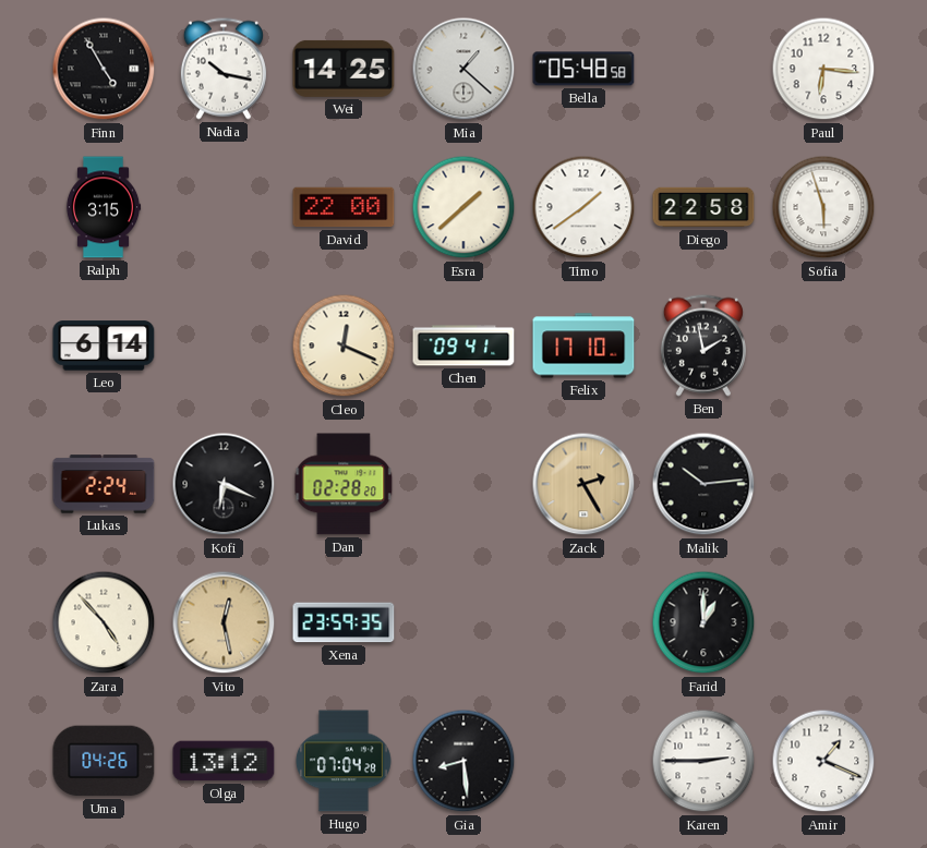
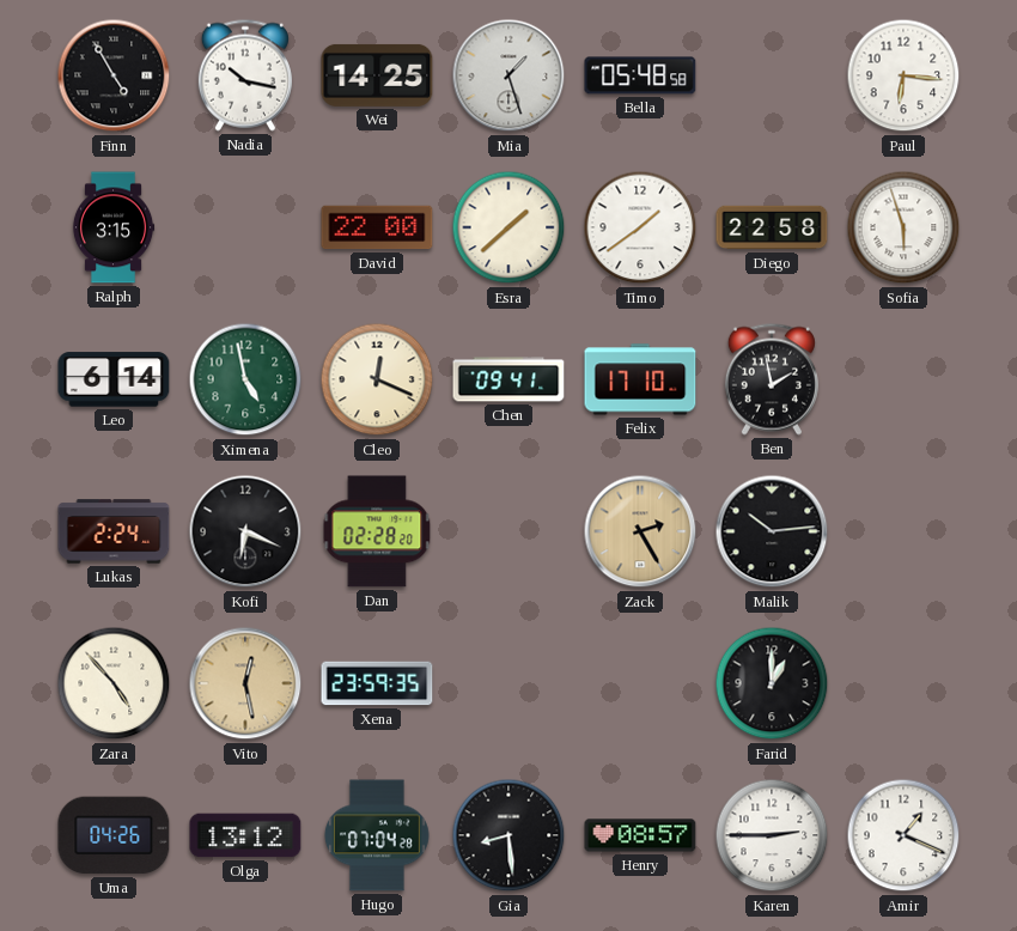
Mia: 1:22 -> 1:27
Ximena: none -> 4:58
Henry: none -> 08:57
